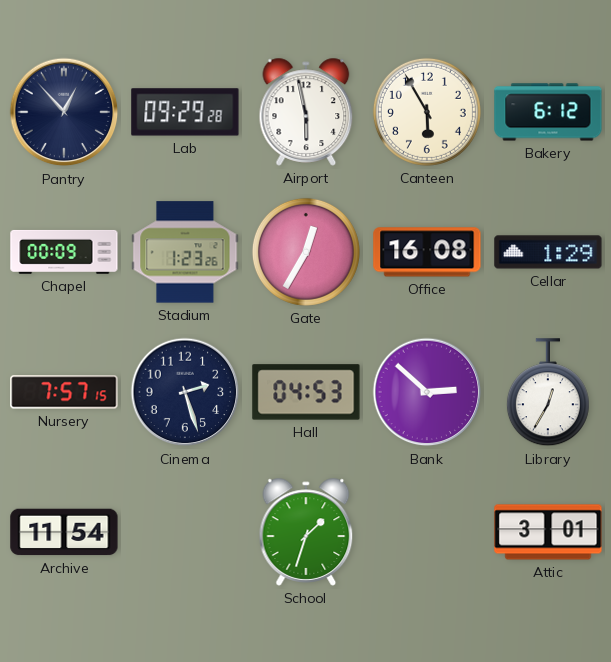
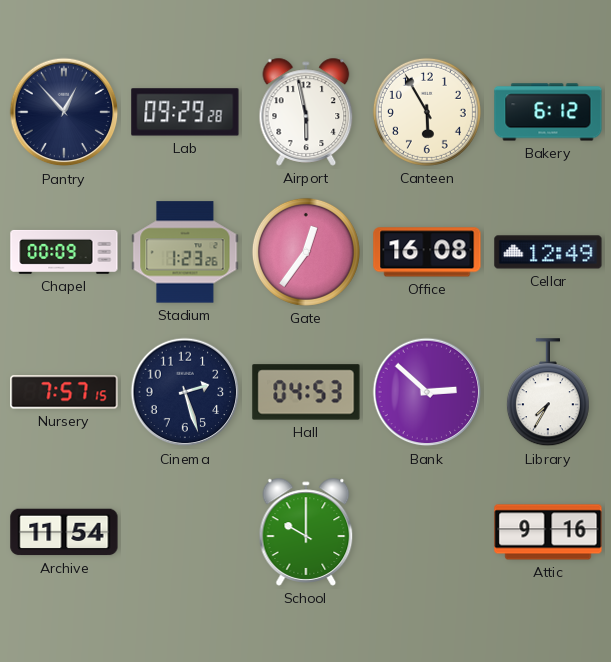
Gate: 12:35 -> 12:36
Cellar: 1:29 -> 12:49
Library: 12:35 -> 7:35
School: 1:33 -> 10:00
Attic: 3:01 -> 9:16
